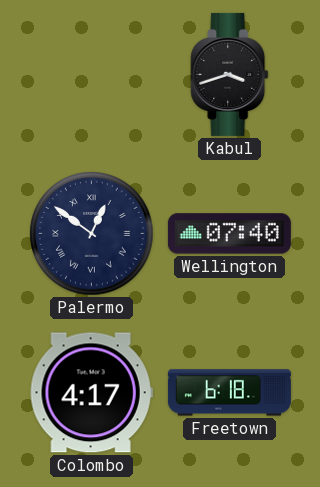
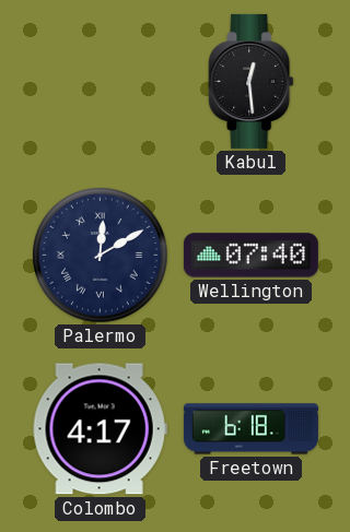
Kabul: 3:42 -> 12:29
Palermo: 12:51 -> 12:10
